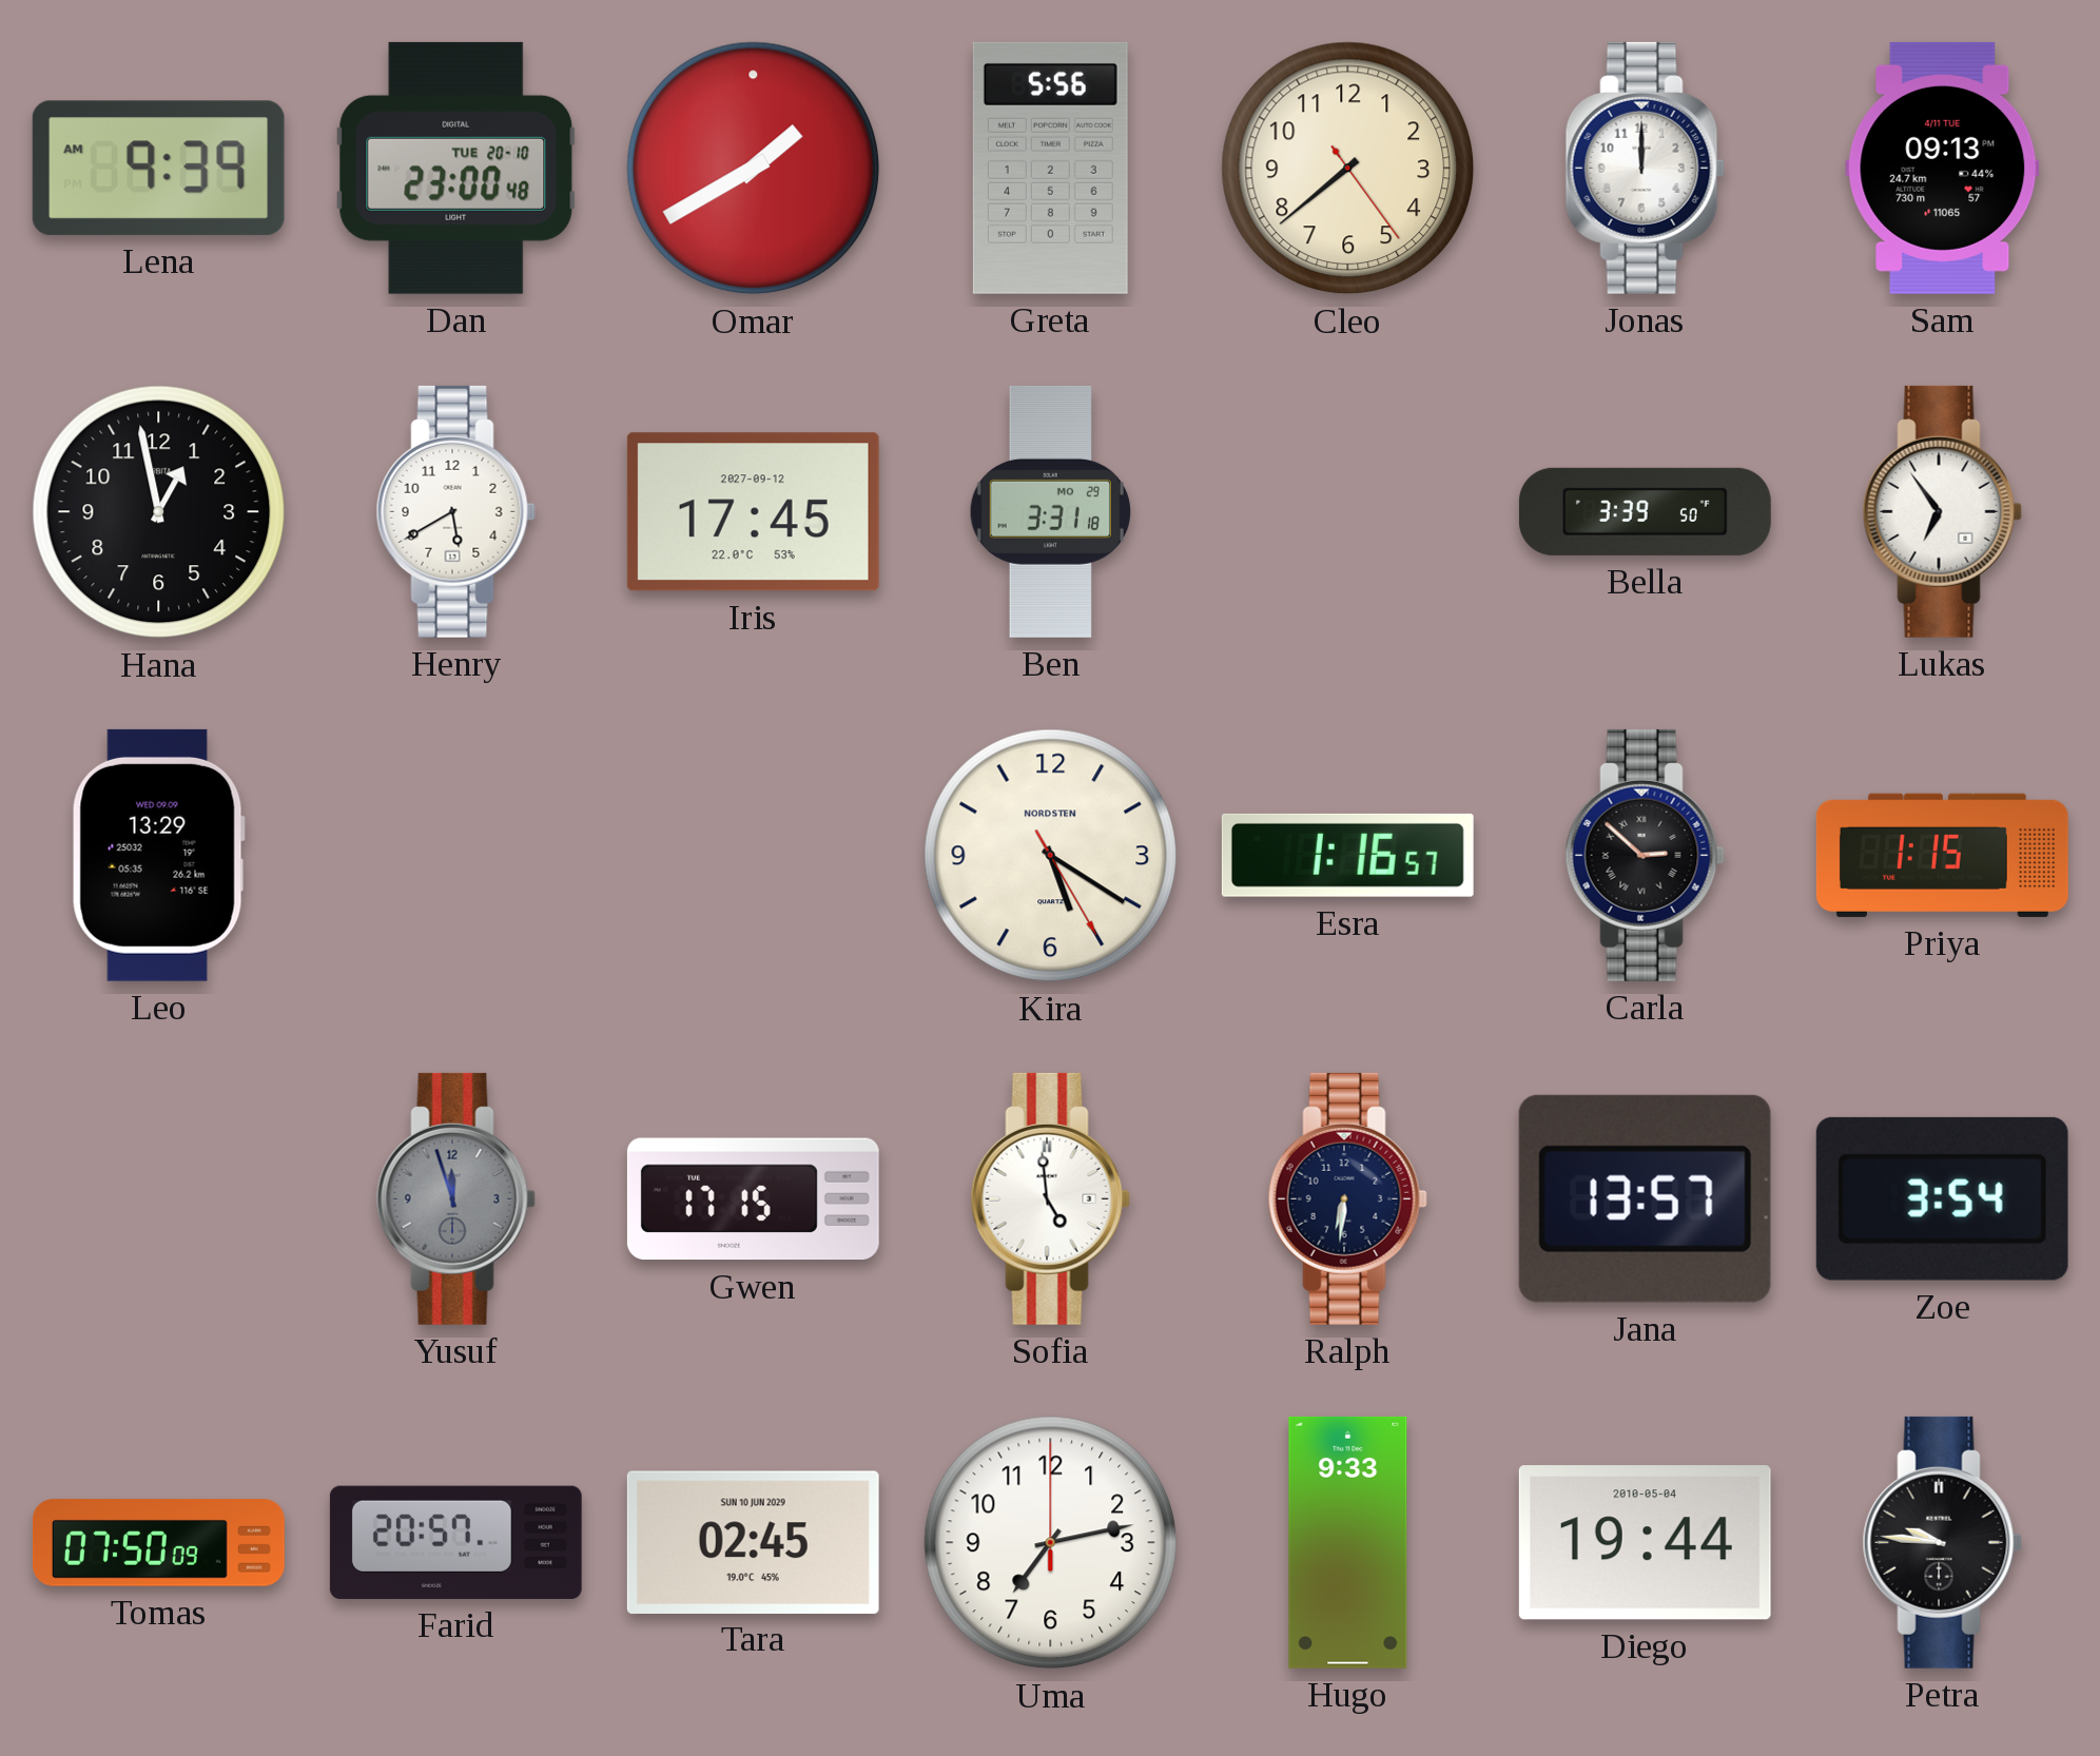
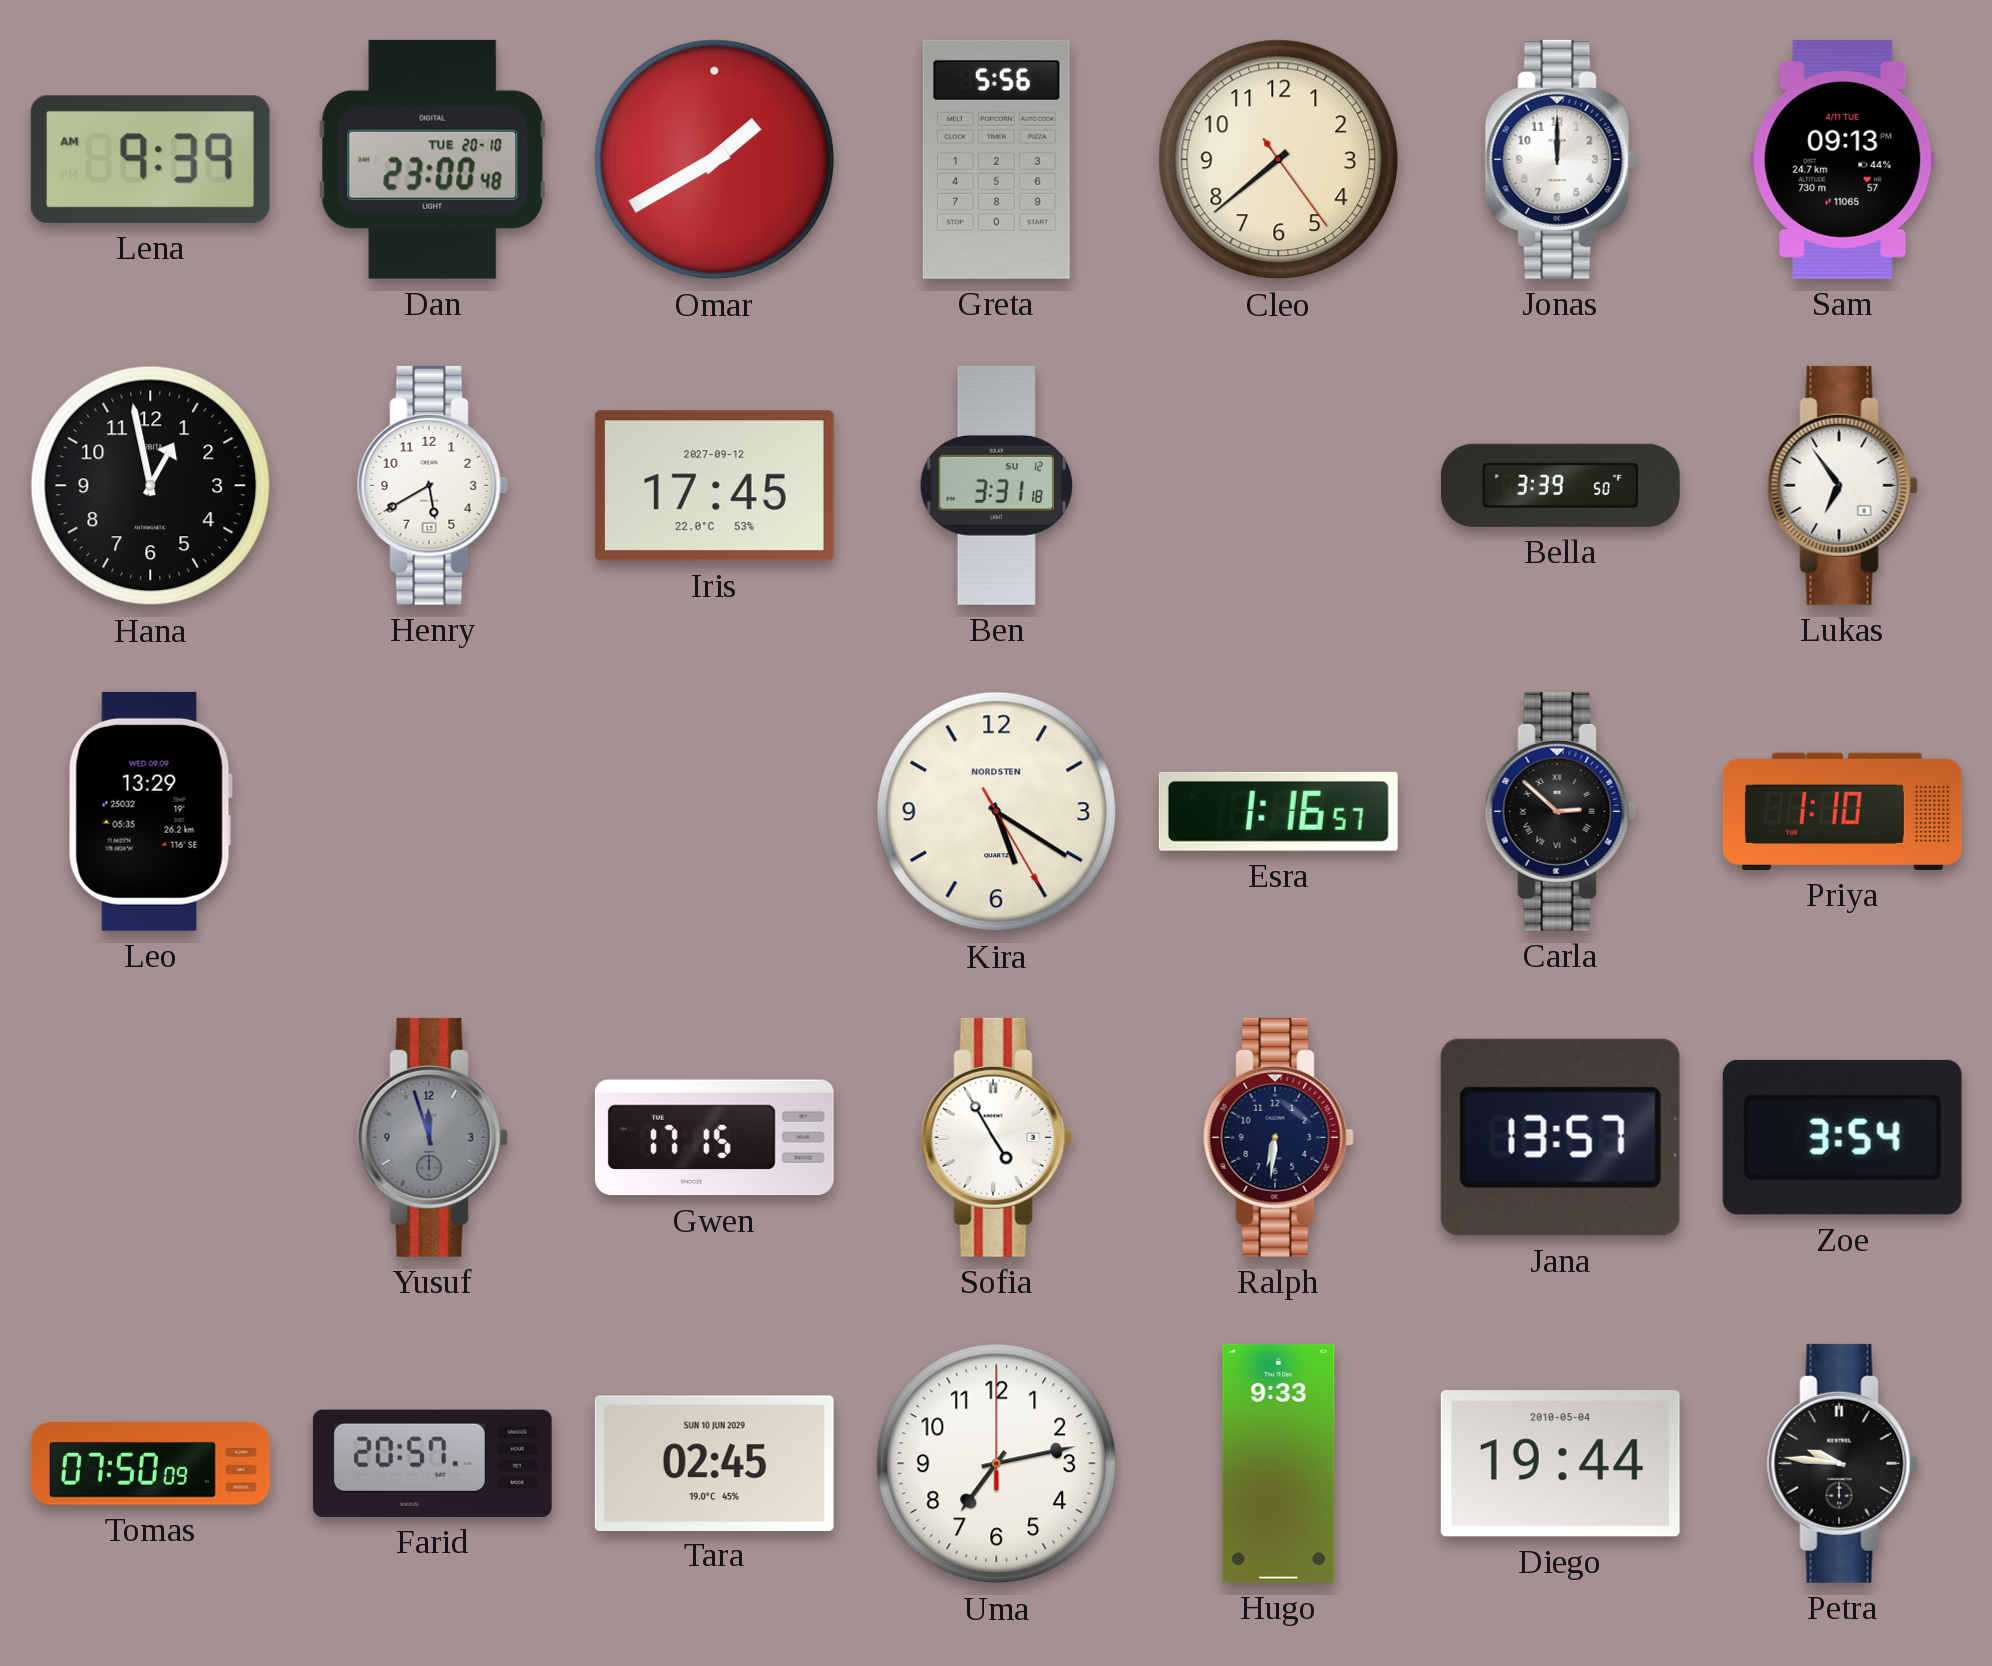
Ben date: MO 29 -> SU 12
Priya: 1:15 -> 1:10
Sofia: 4:59 -> 4:55
